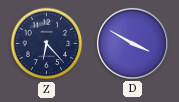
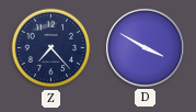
Z: 6:23 -> 7:23
